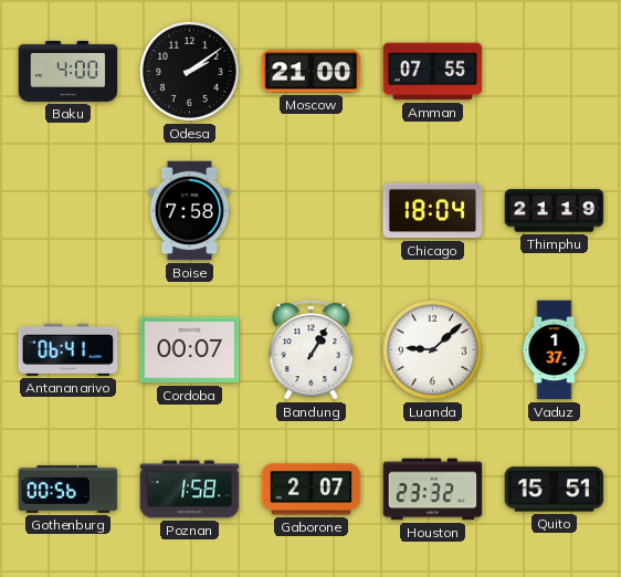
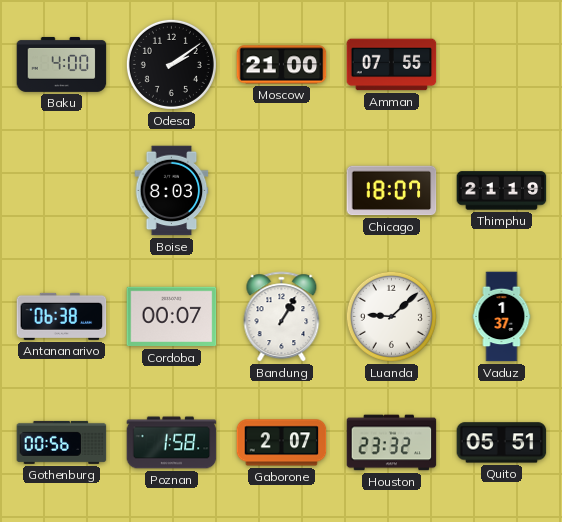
Boise: 7:58 -> 8:03
Chicago: 18:04 -> 18:07
Antananarivo: 06:41 -> 06:38
Quito: 15:51 -> 05:51
